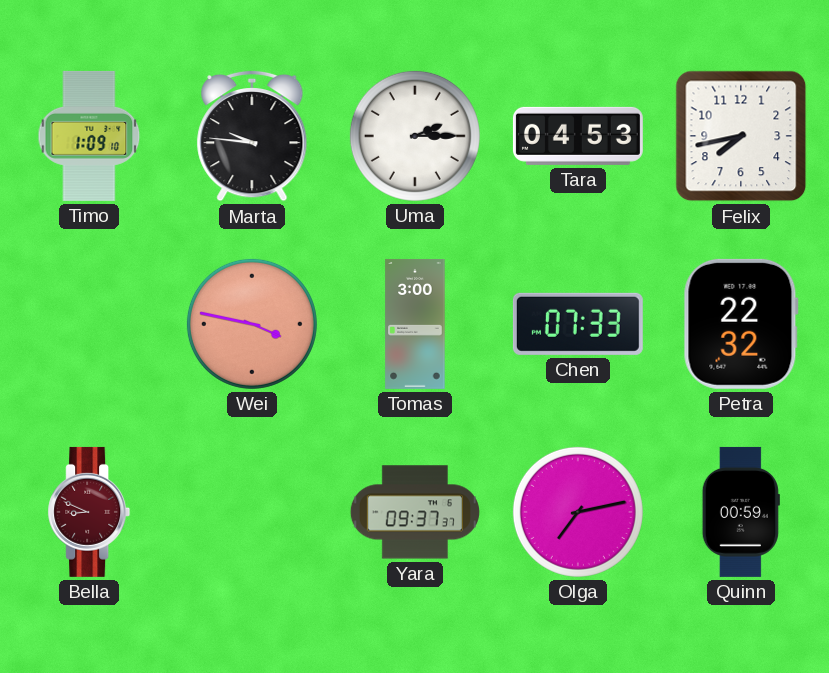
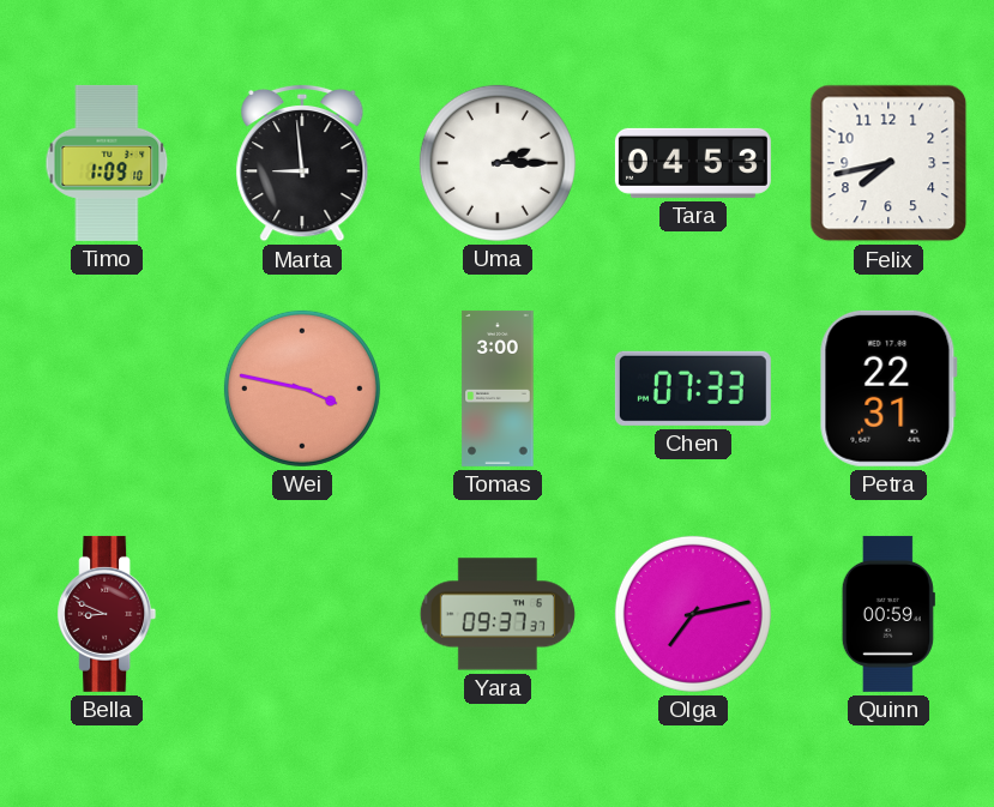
Marta: 9:46 -> 8:59
Petra: 22:32 -> 22:31
